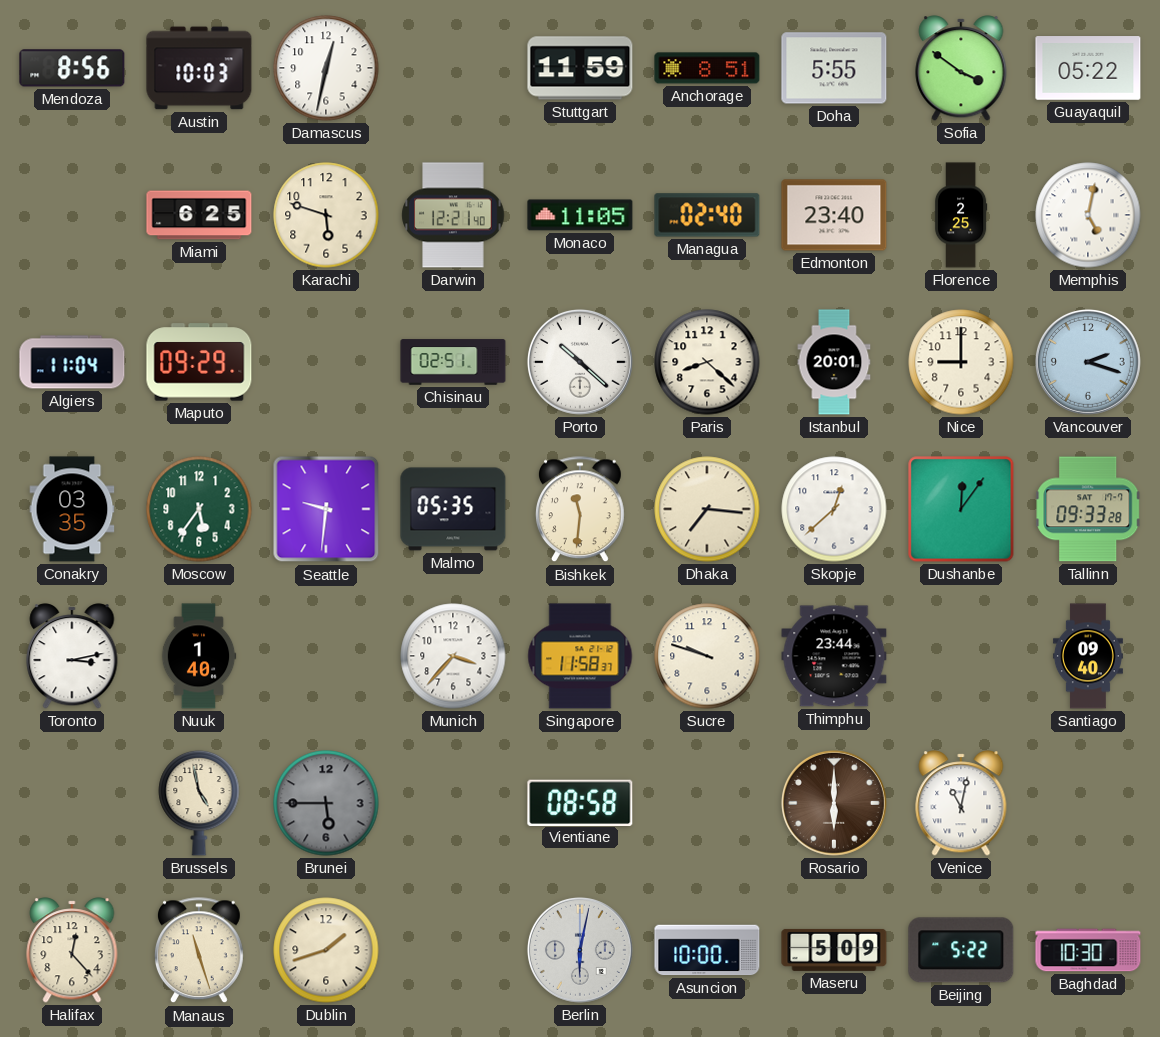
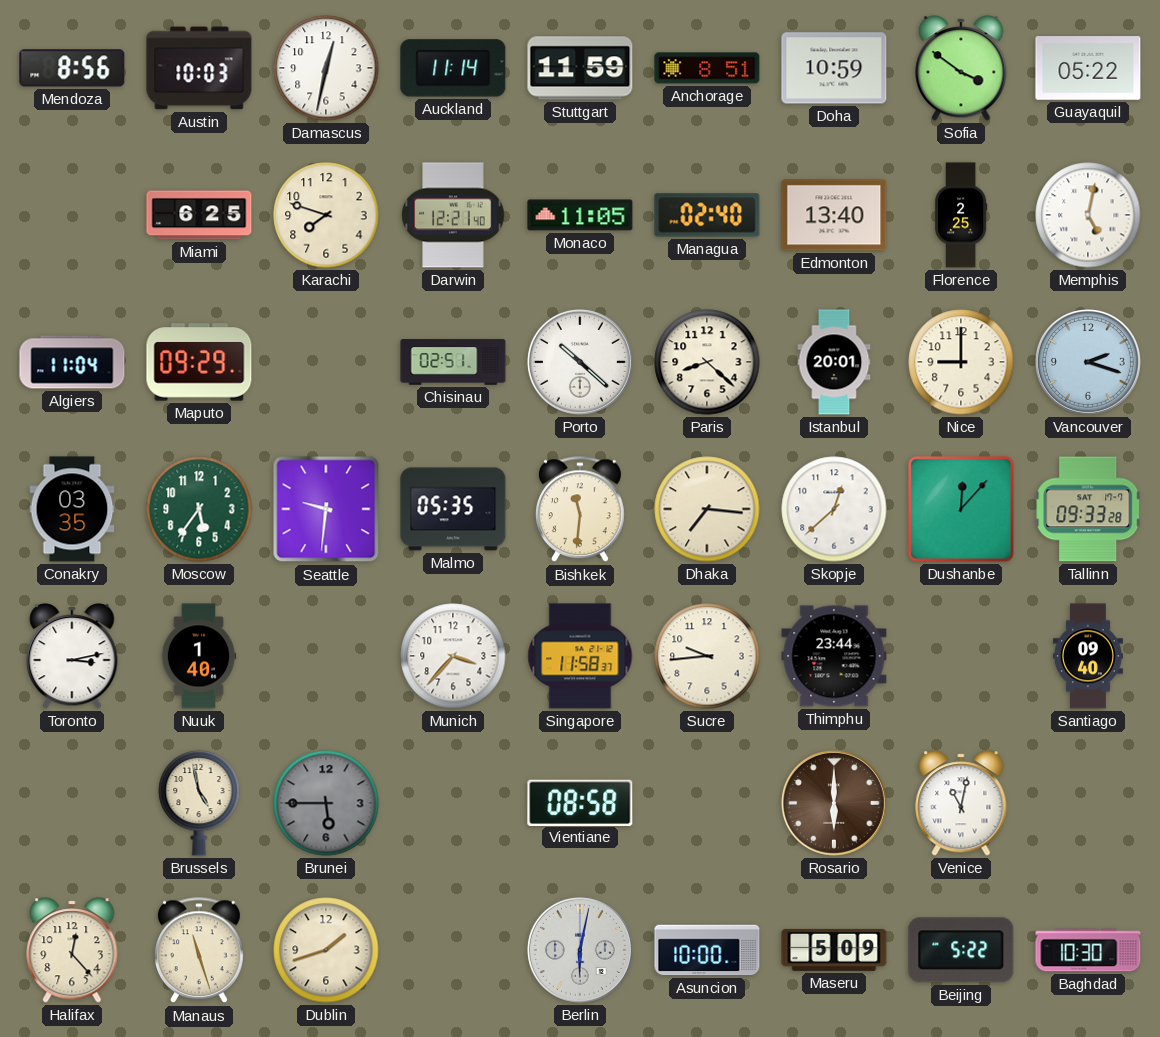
Auckland: none -> 11:14
Doha: 5:55 -> 10:59
Karachi: 5:48 -> 7:48
Edmonton: 23:40 -> 13:40
Dushanbe: 12:06 -> 12:07
Sucre: 9:48 -> 9:44
